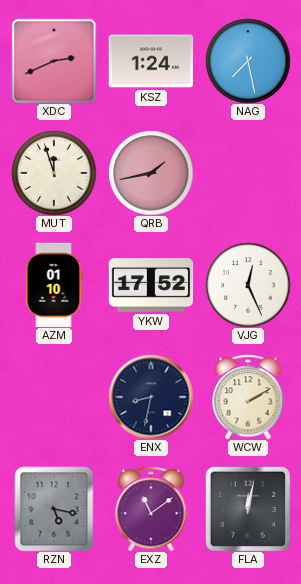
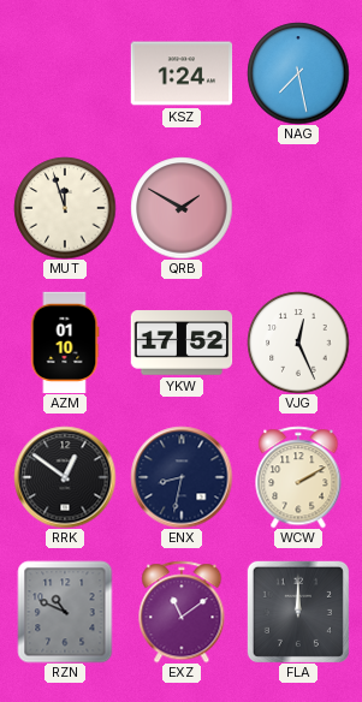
XDC: 2:41 -> none
QRB: 1:43 -> 1:50
RRK: none -> 12:51
RZN: 5:17 -> 10:49
FLA: 12:02 -> 12:00
